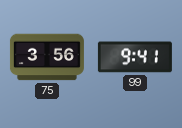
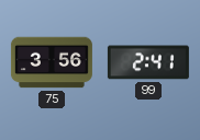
99: 9:41 -> 2:41
